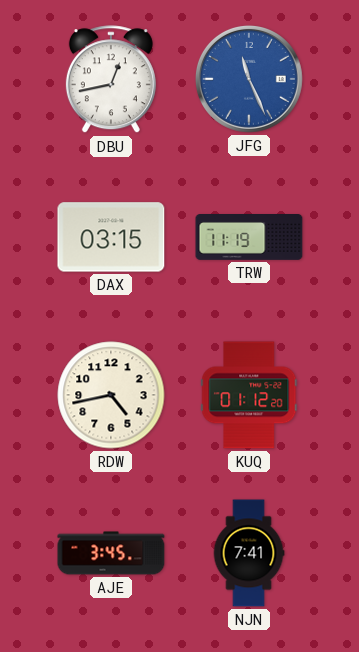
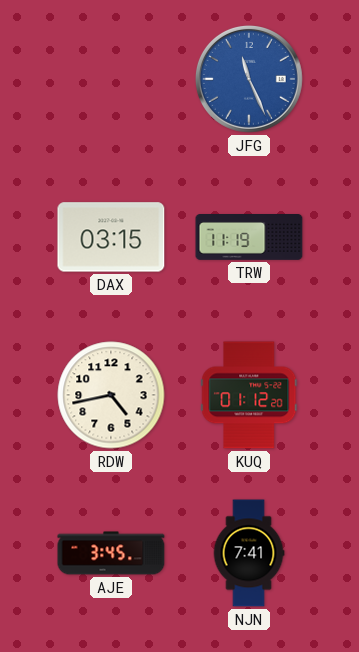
DBU: 12:43 -> none
